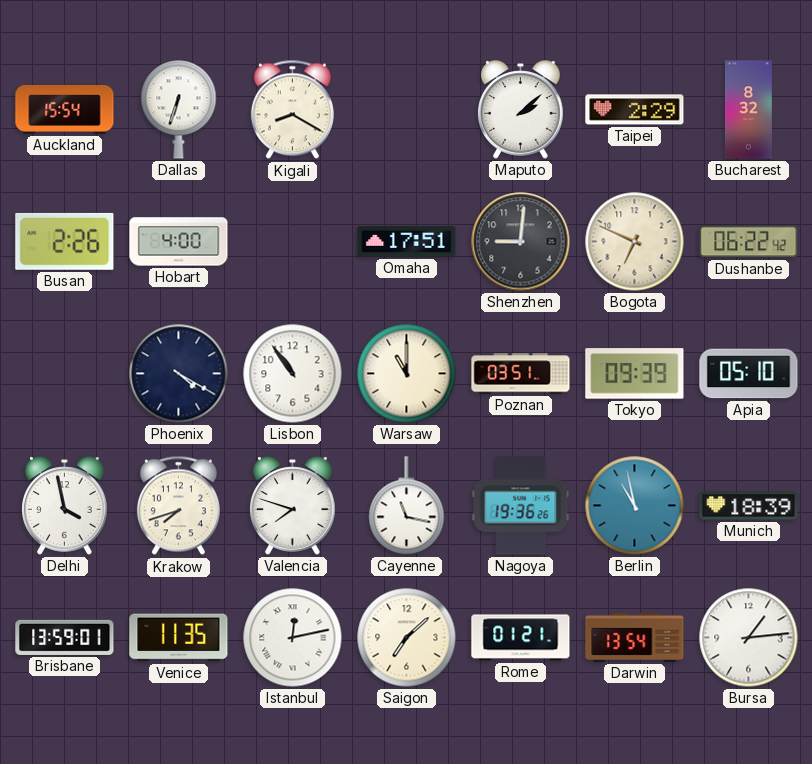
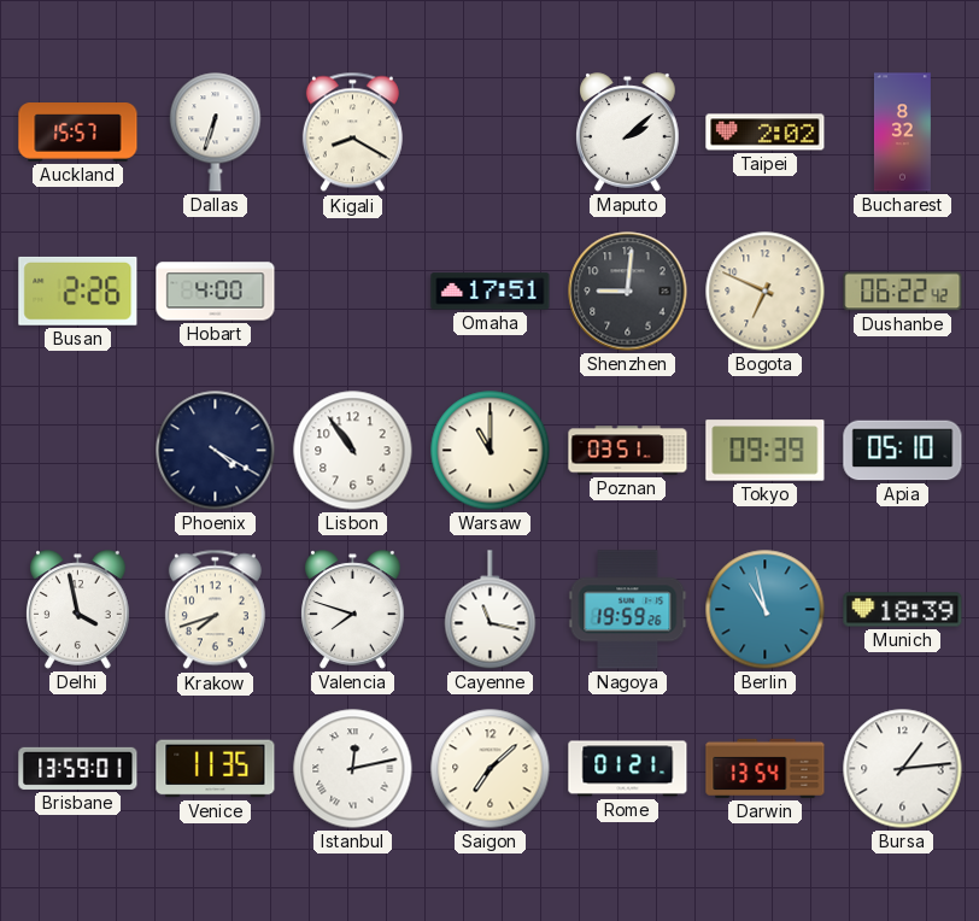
Auckland: 15:54 -> 15:57
Taipei: 2:29 -> 2:02
Nagoya: 19:36 -> 19:59
